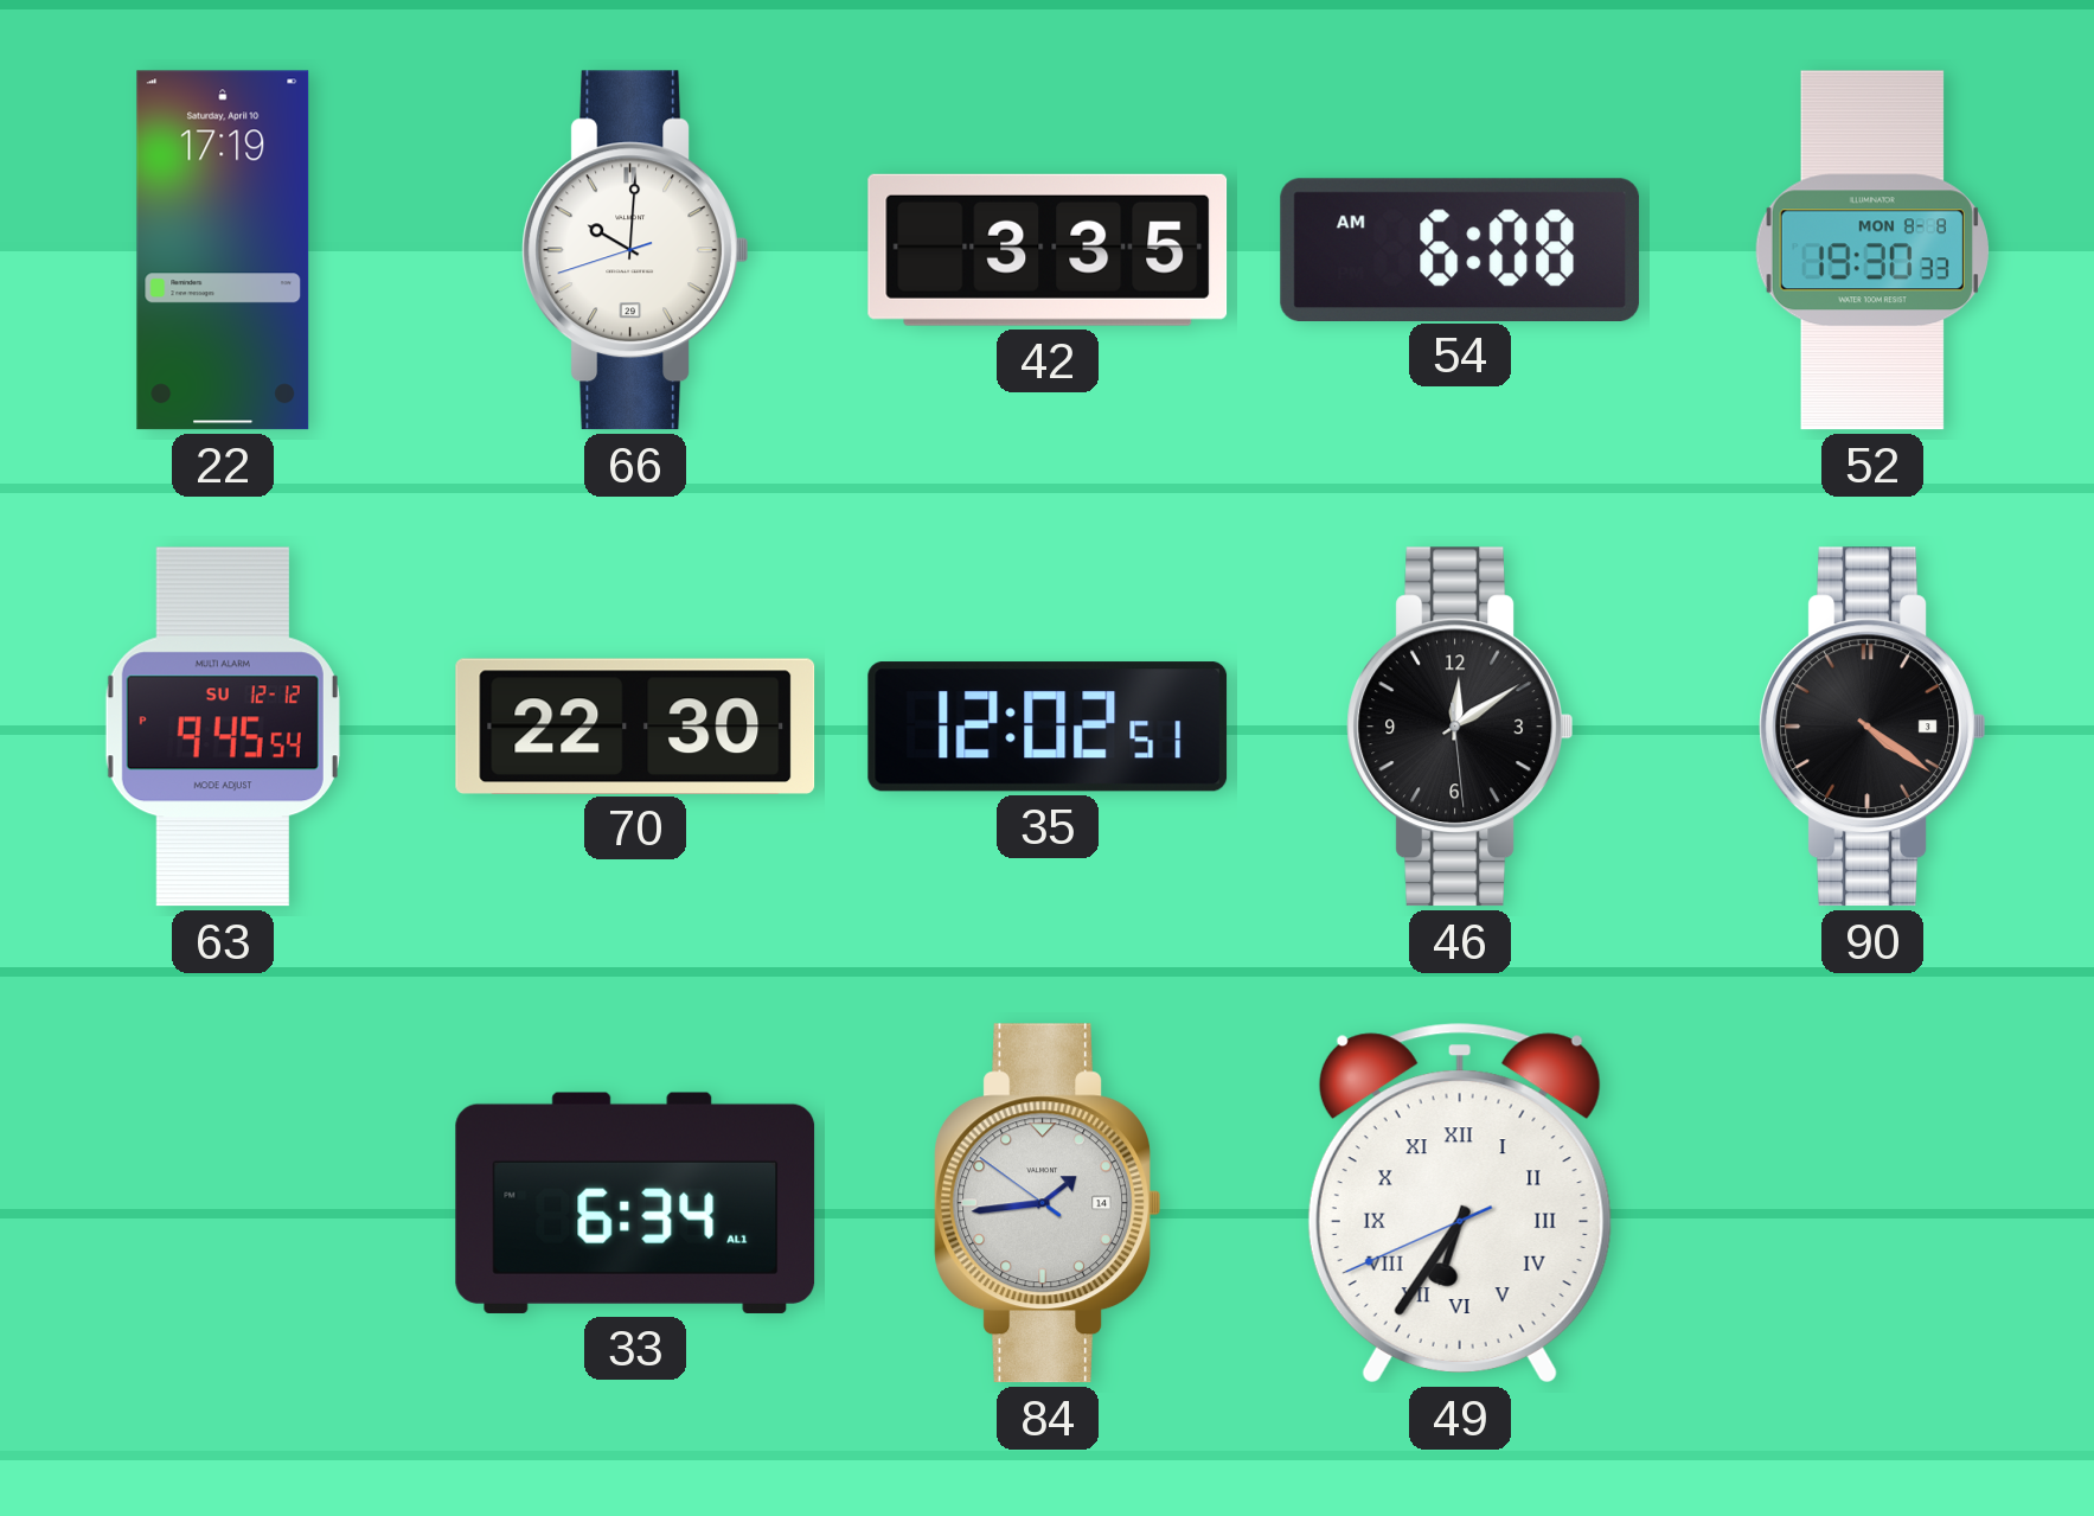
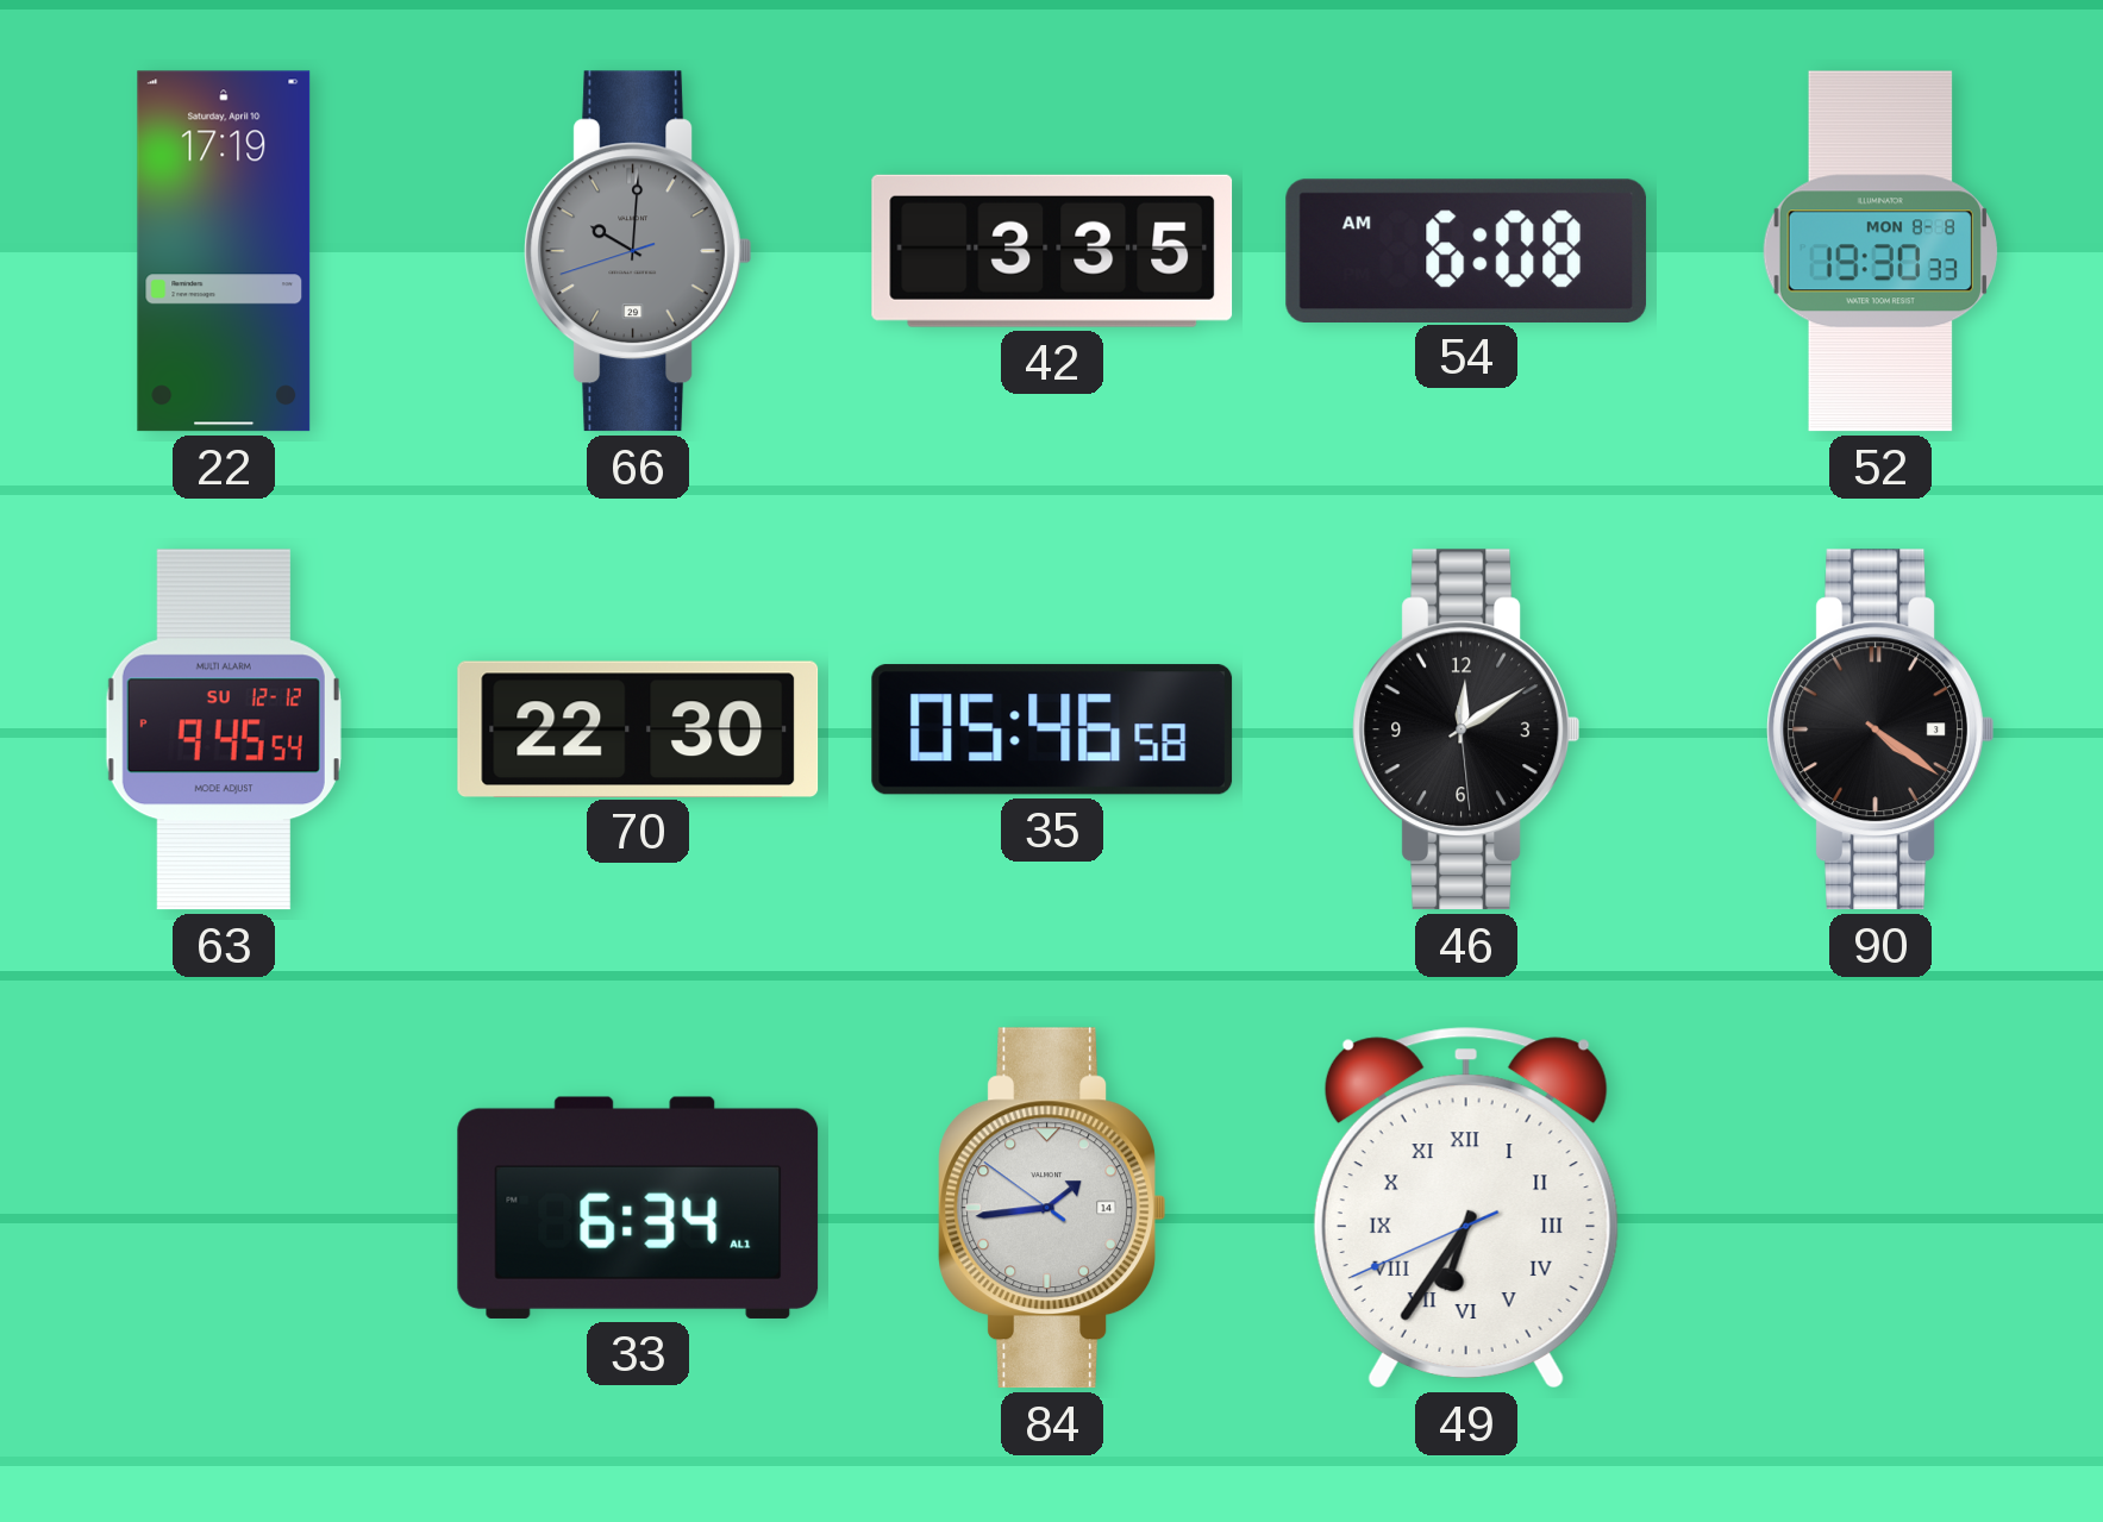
66 dial: white -> grey
35: 12:02 -> 05:46
